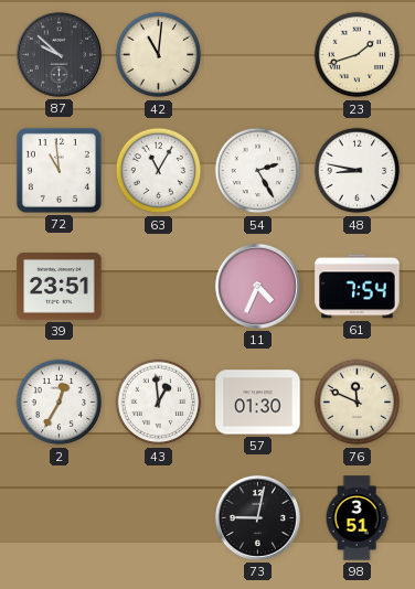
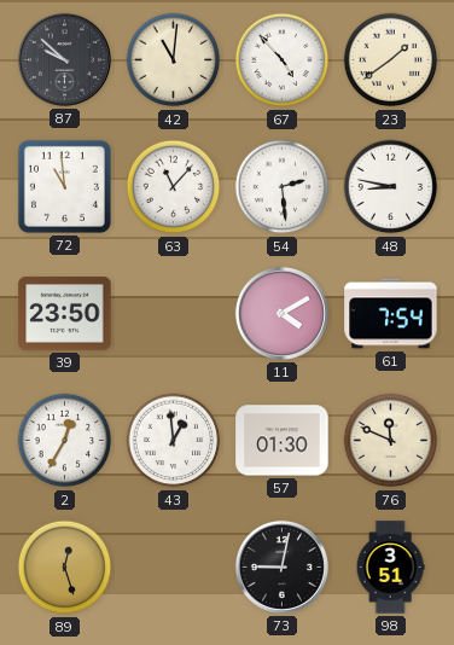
67: none -> 4:53
23: 1:42 -> 1:39
63: 11:05 -> 11:07
54: 2:25 -> 2:29
39: 23:51 -> 23:50
11: 4:34 -> 4:10
89: none -> 12:27
